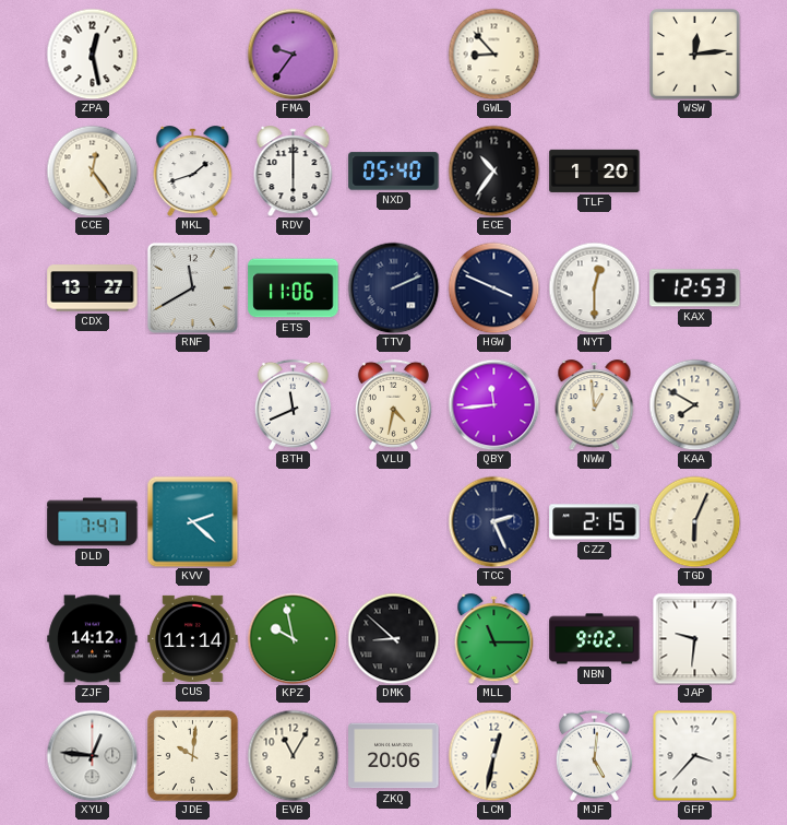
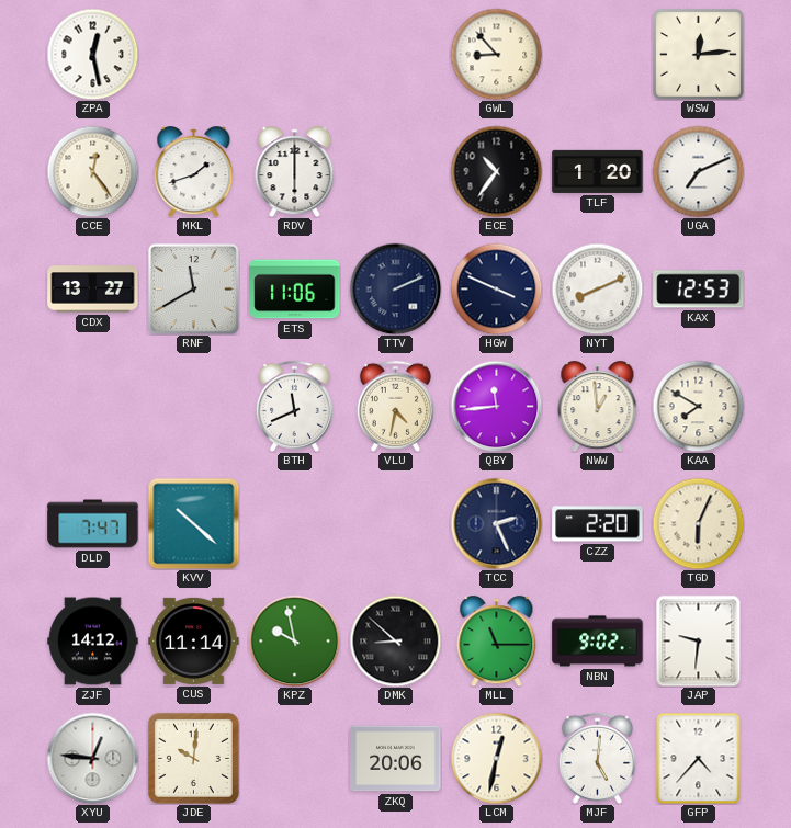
FMA: 9:36 -> none
NXD: 05:40 -> none
UGA: none -> 7:11
NYT: 12:30 -> 8:11
KVV: 2:22 -> 10:22
CZZ: 2:15 -> 2:20
EVB: 11:05 -> none
GFP: 3:37 -> 4:37
